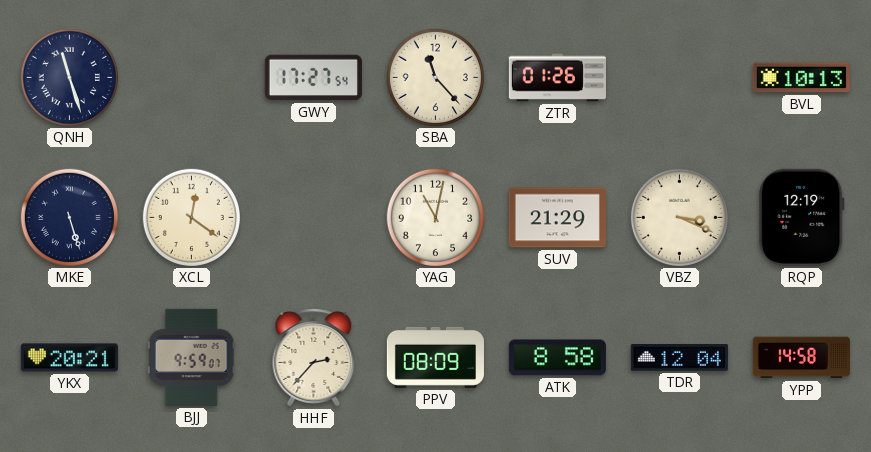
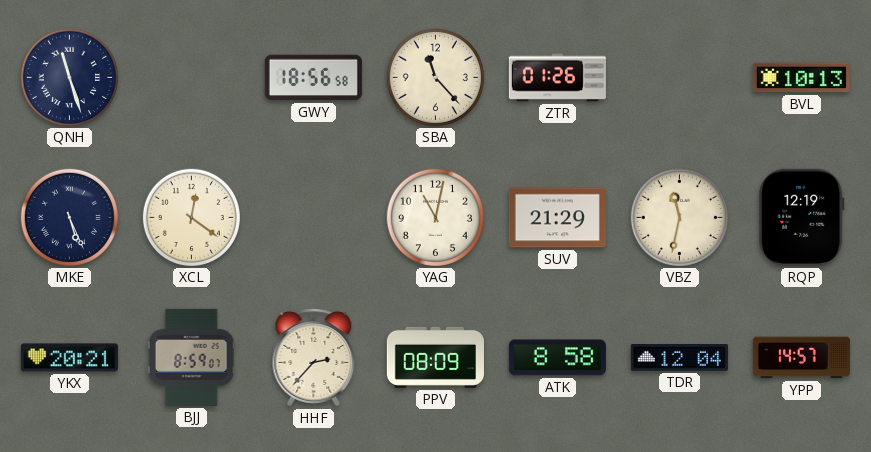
GWY: 17:27 -> 18:56
MKE: 5:27 -> 5:26
VBZ: 3:19 -> 11:32
BJJ: 9:59 -> 8:59
YPP: 14:58 -> 14:57
